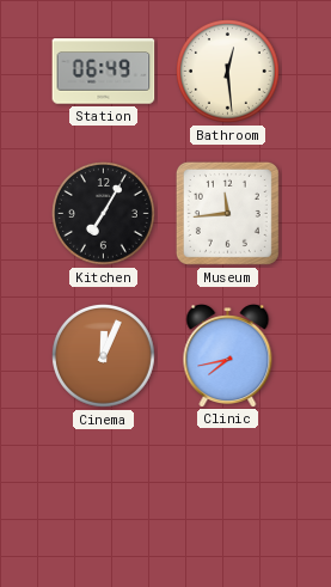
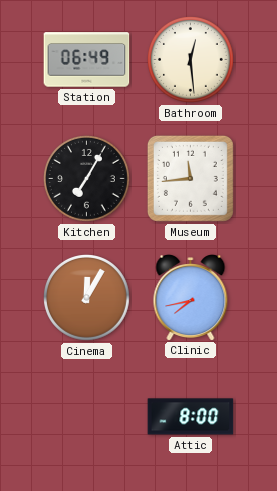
Cinema: 12:04 -> 12:05
Attic: none -> 8:00
